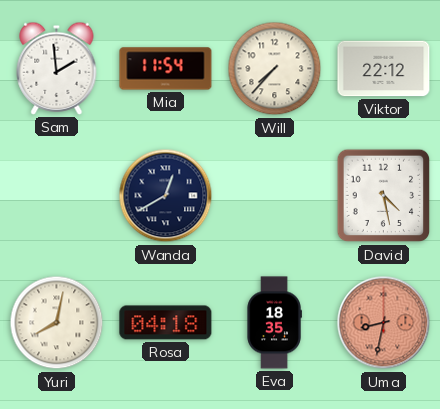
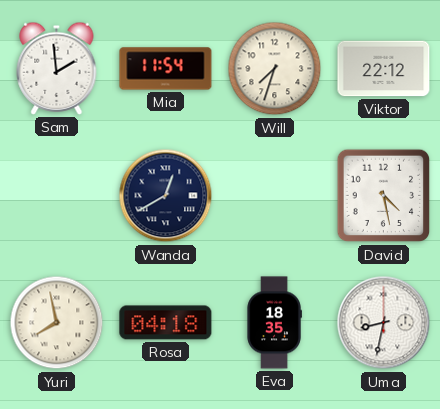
Will: 7:37 -> 7:33
Yuri: 8:02 -> 7:58
Uma dial: salmon -> white
